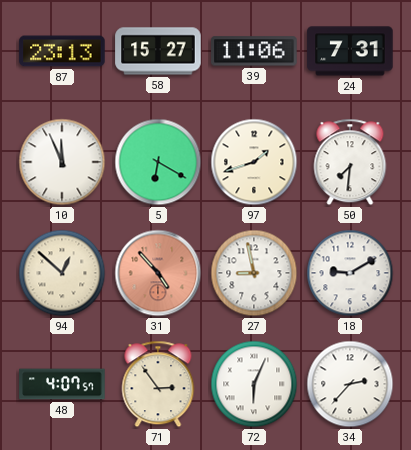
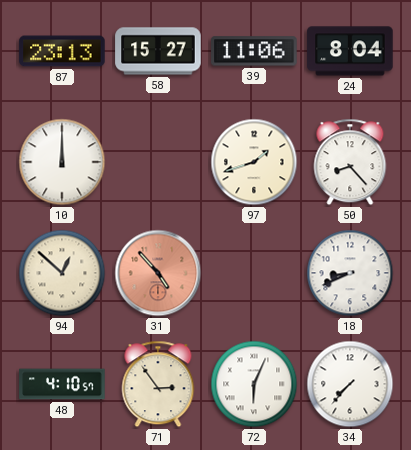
24: 7:31 -> 8:04
10: 11:56 -> 12:00
5: 6:20 -> none
50: 7:31 -> 8:23
27: 8:58 -> none
18: 9:10 -> 8:41
48: 4:07 -> 4:10
34: 2:37 -> 7:37
